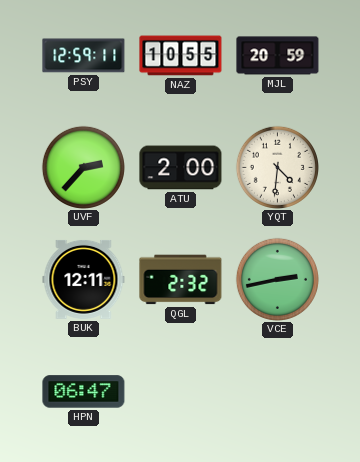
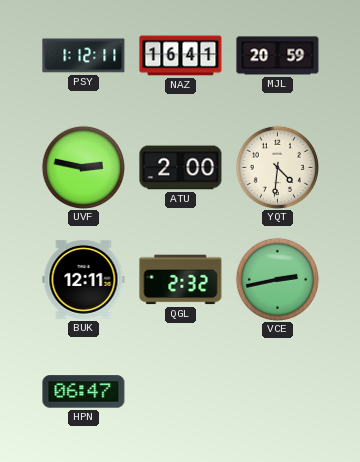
PSY: 12:59 -> 1:12
NAZ: 10:55 -> 16:41
UVF: 2:37 -> 2:47
